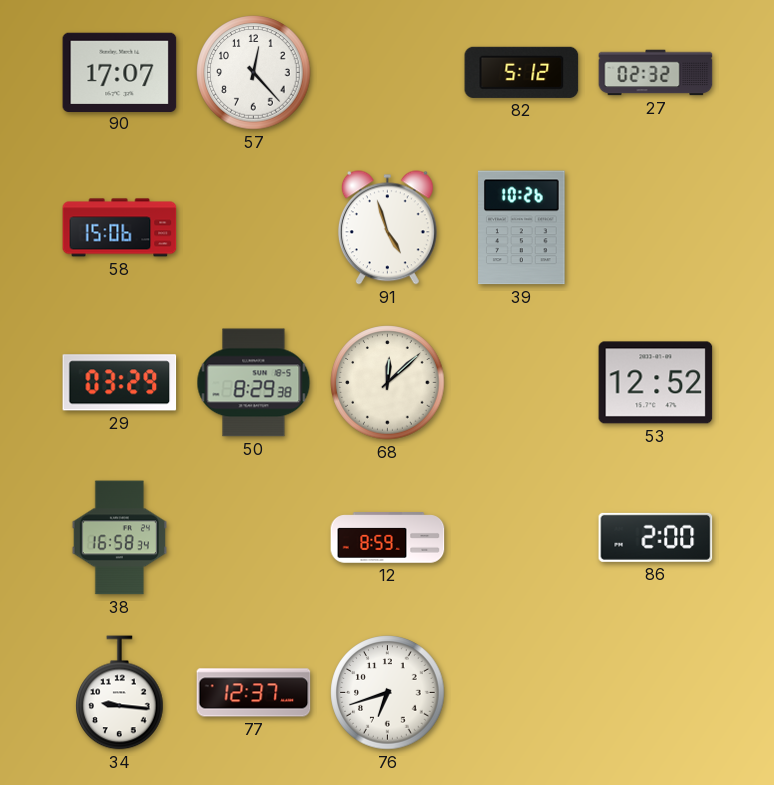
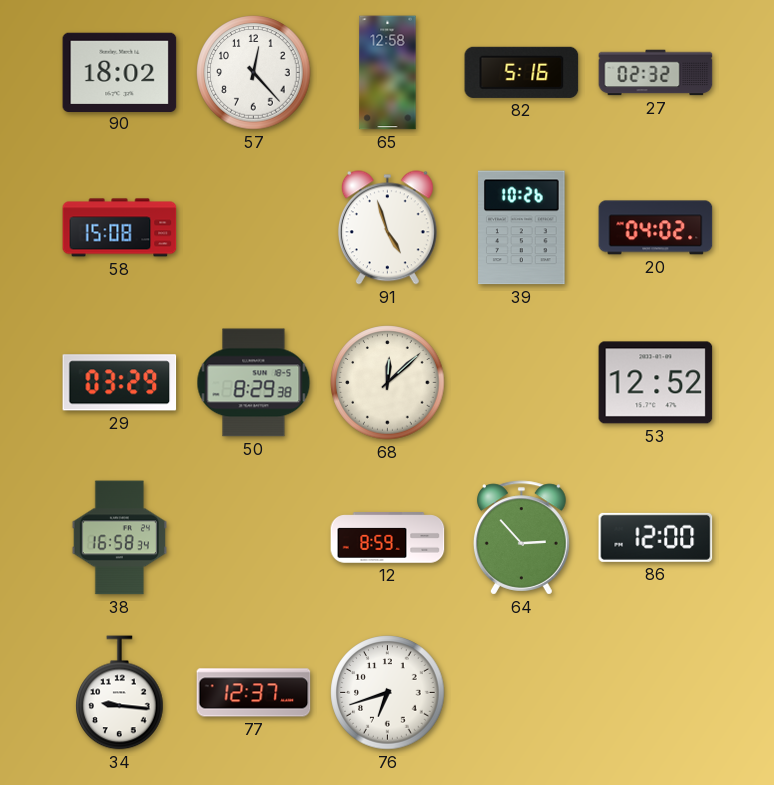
90: 17:07 -> 18:02
65: none -> 12:58
82: 5:12 -> 5:16
58: 15:06 -> 15:08
20: none -> 04:02
64: none -> 2:53
86: 2:00 -> 12:00
